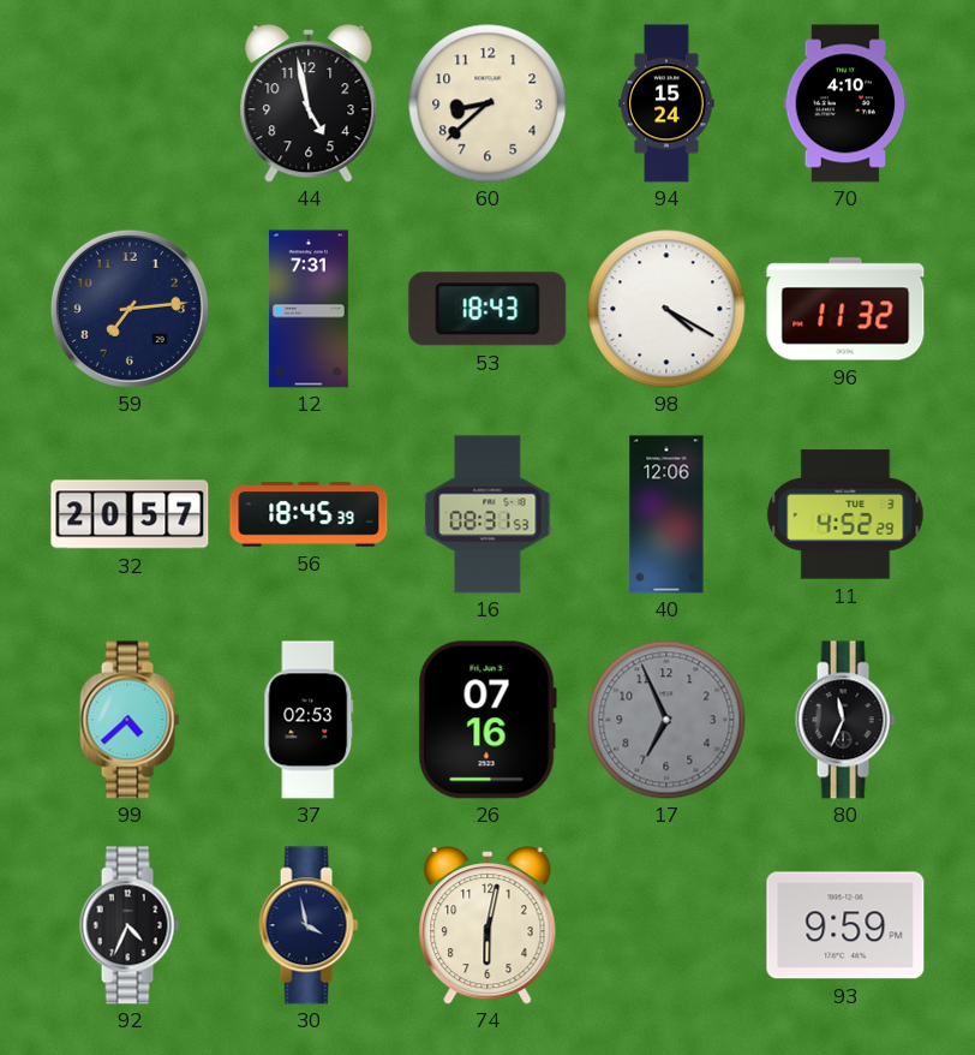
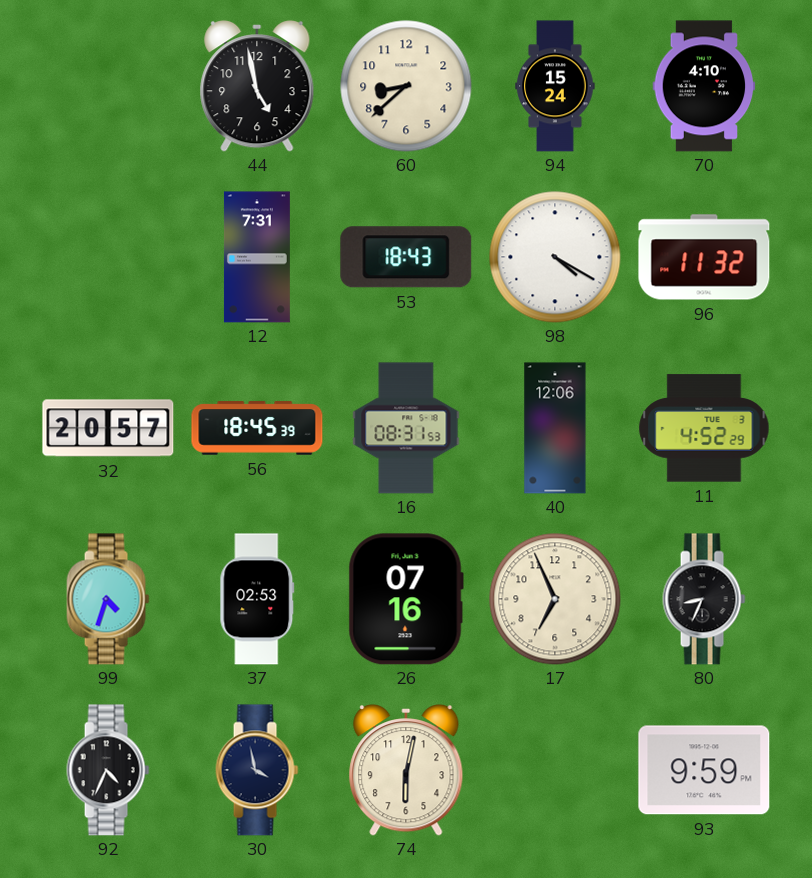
59: 7:14 -> none
99: 4:38 -> 4:33
17 dial: grey -> cream
80: 11:34 -> 8:34
